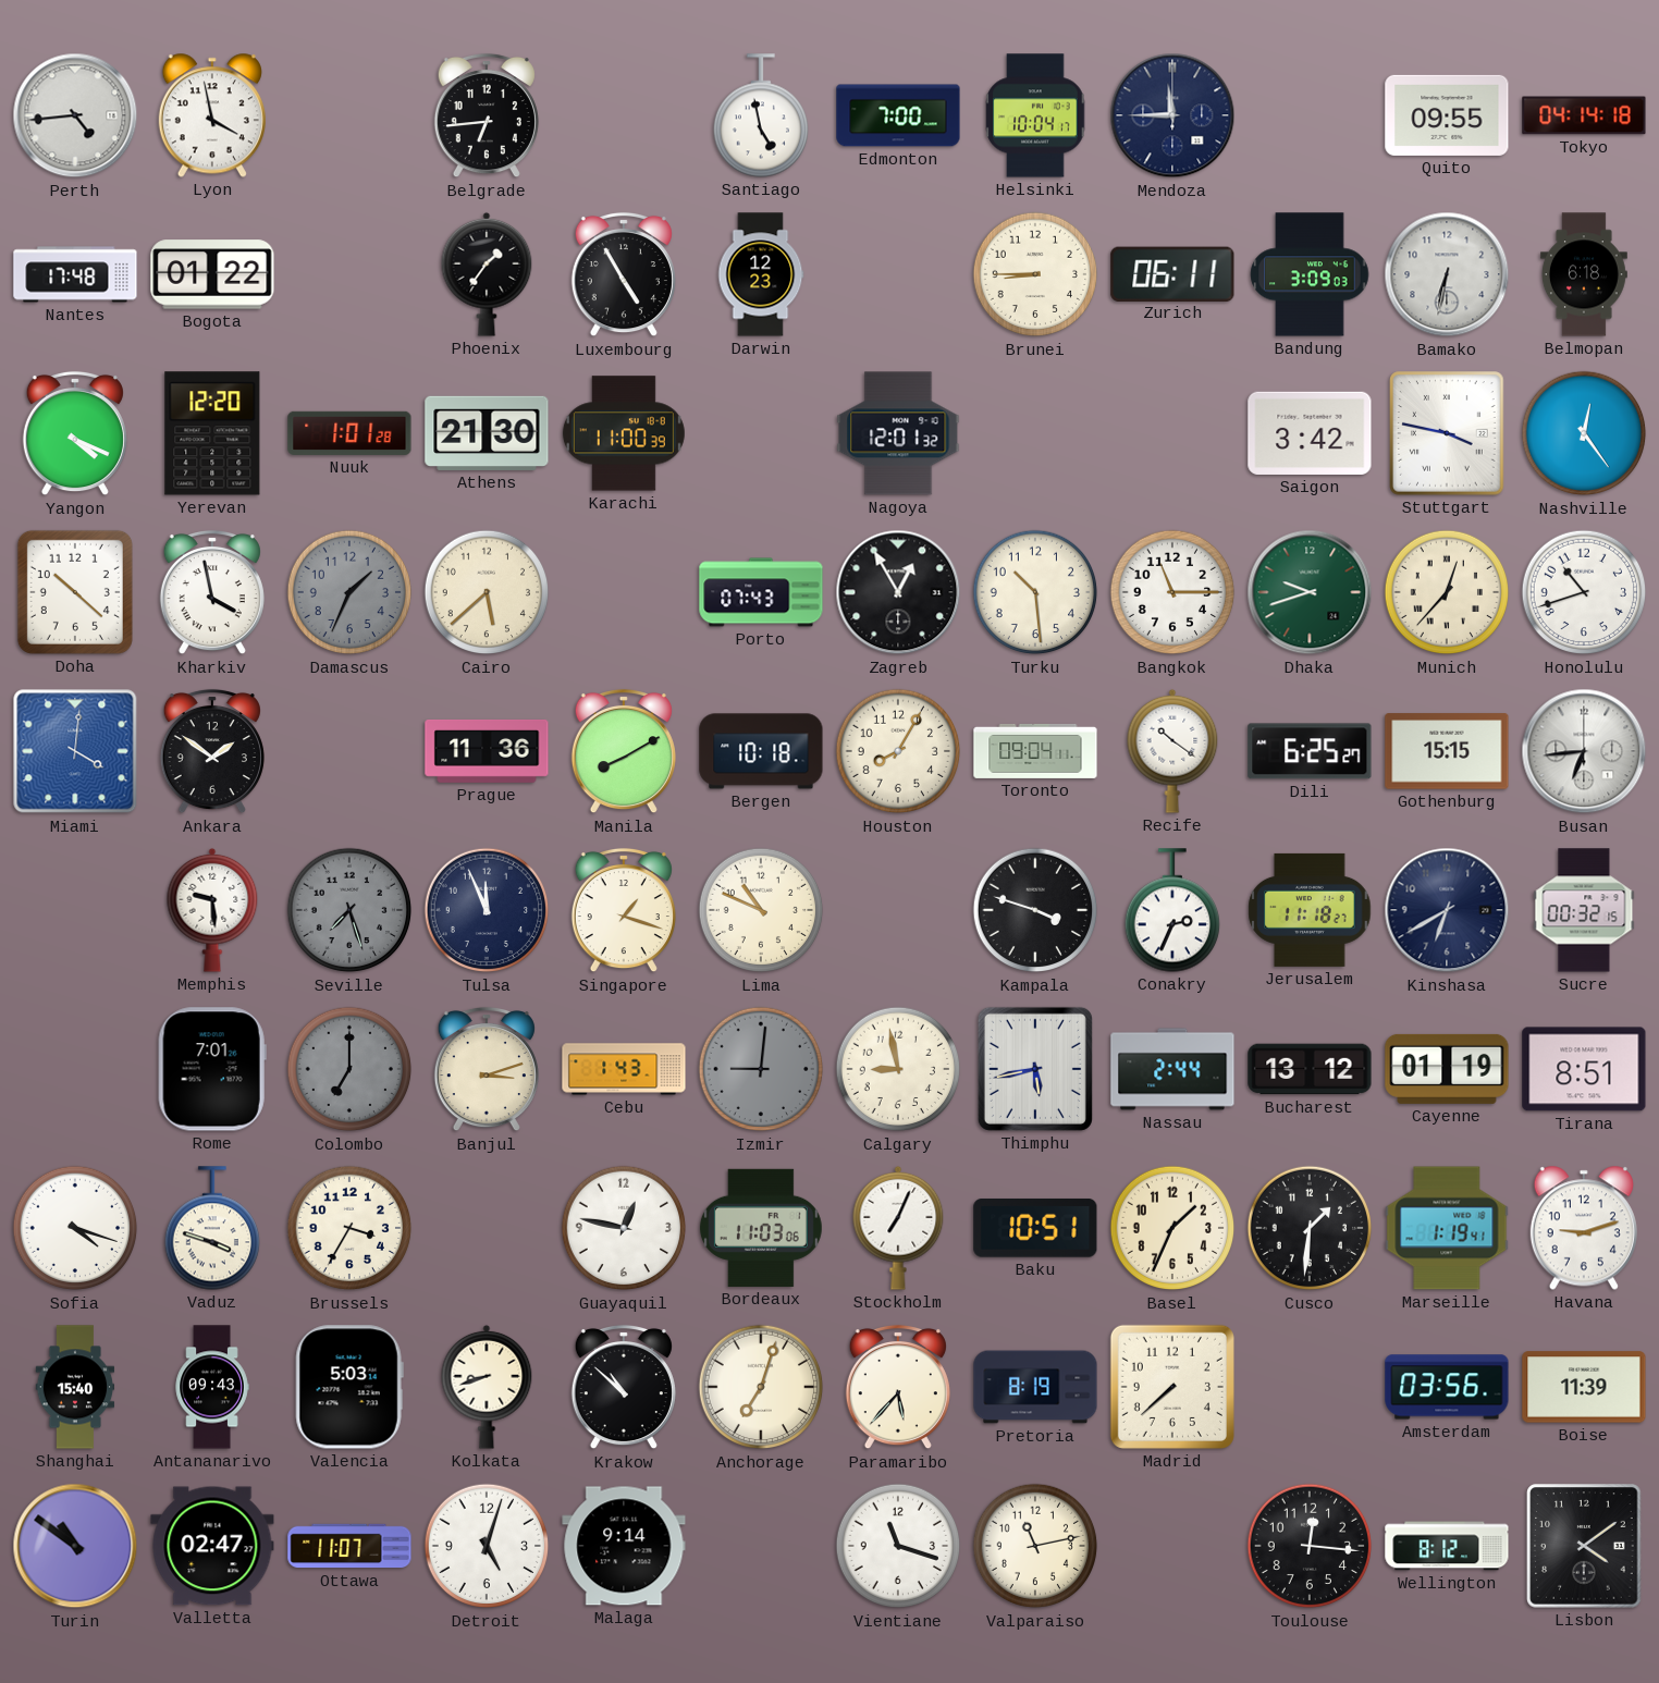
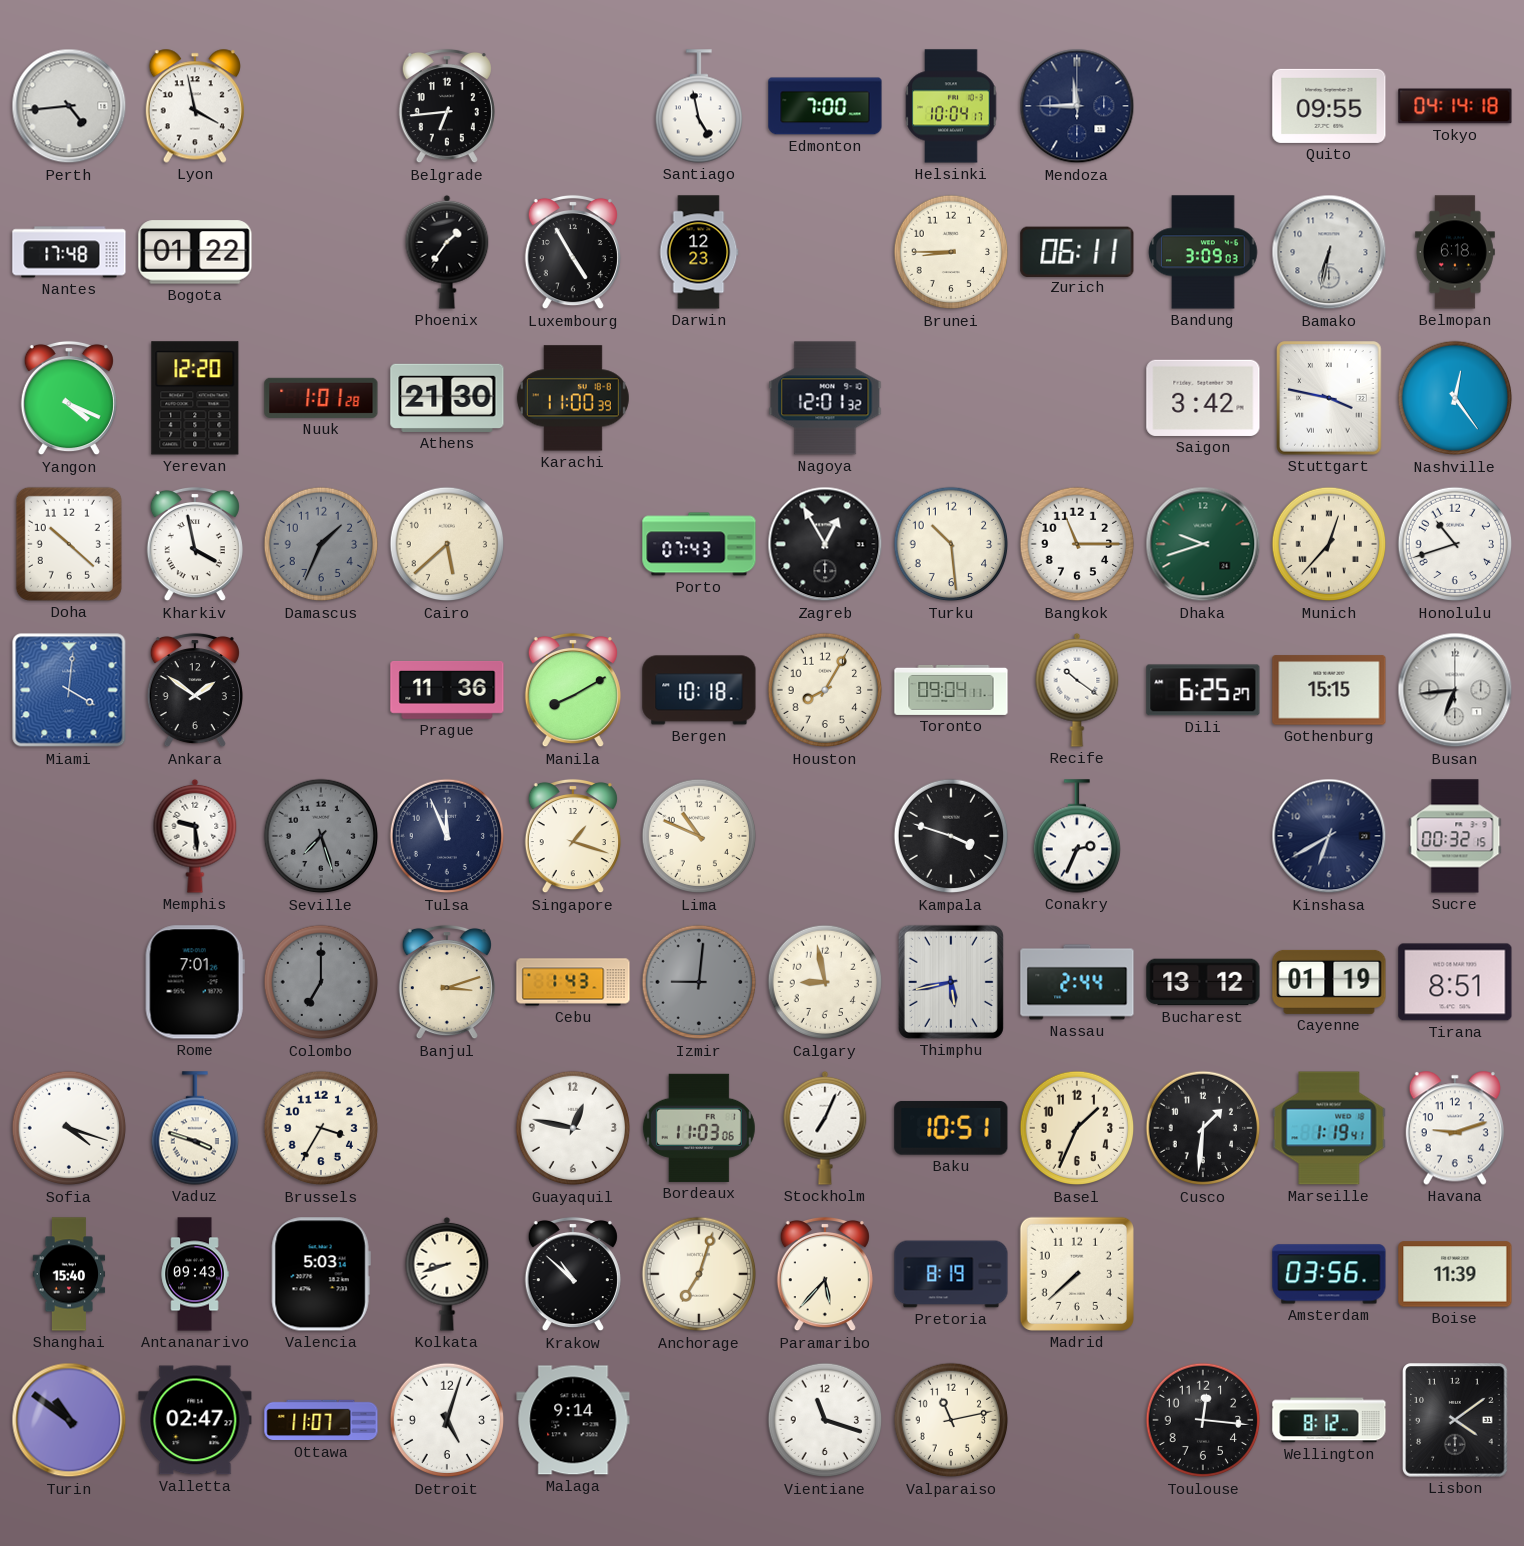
Jerusalem: 11:18 -> none
